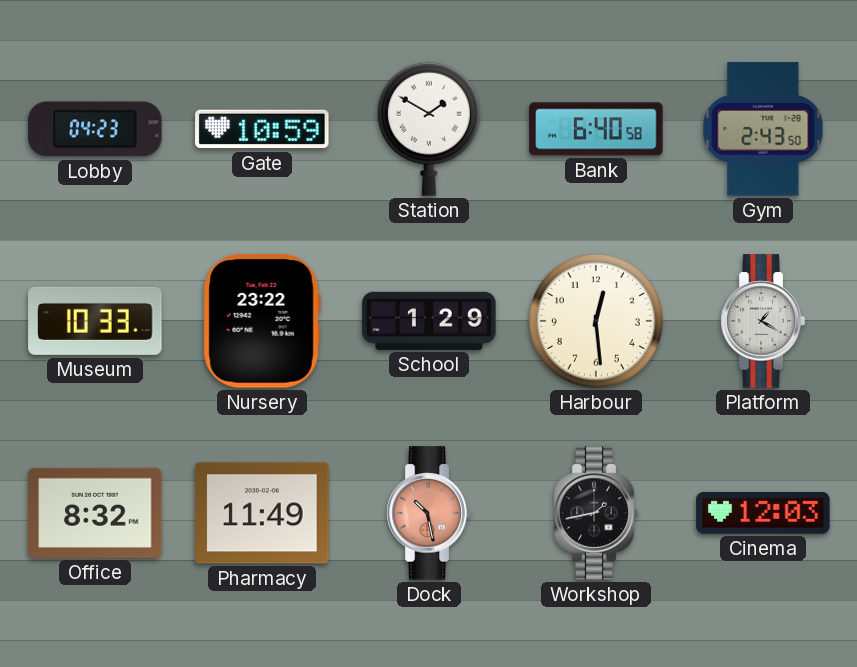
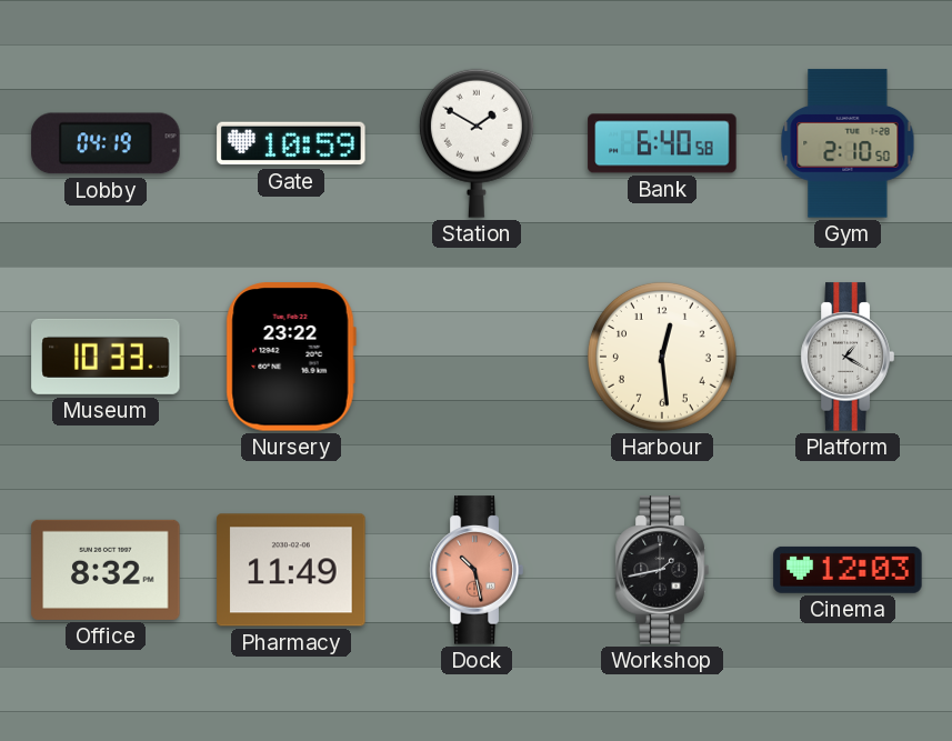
Lobby: 04:23 -> 04:19
Gym: 2:43 -> 2:10
School: 1:29 -> none
